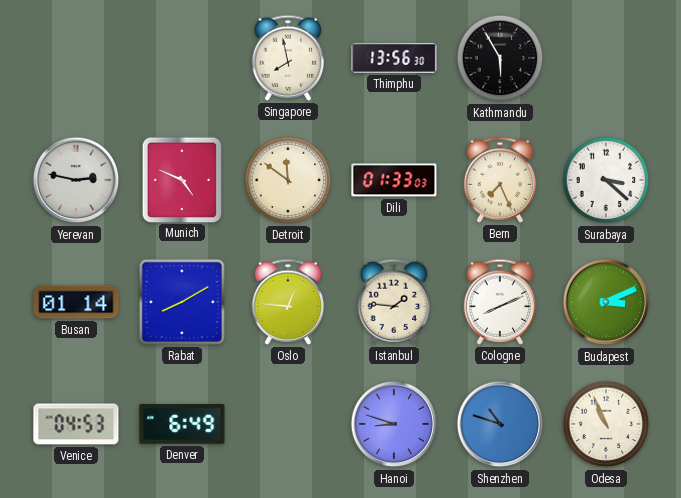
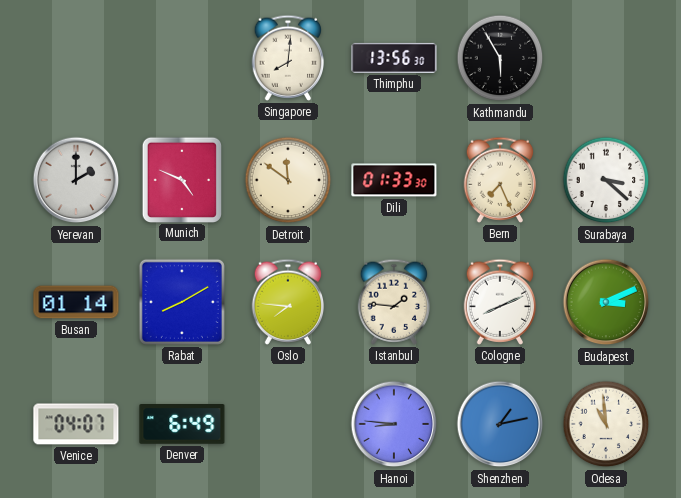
Singapore: 7:58 -> 8:01
Yerevan: 2:47 -> 2:00
Dili: 01:33:03 -> 01:33:30
Oslo: 12:46 -> 7:46
Venice: 04:53 -> 04:07
Hanoi: 8:48 -> 8:46
Shenzhen: 10:48 -> 1:13
Odesa: 10:56 -> 10:59
